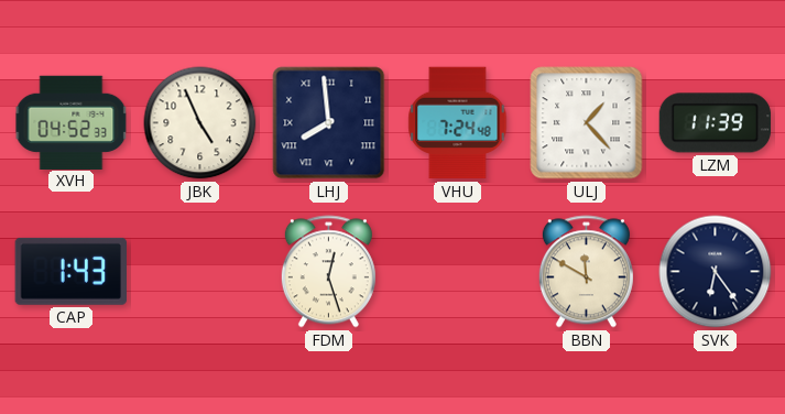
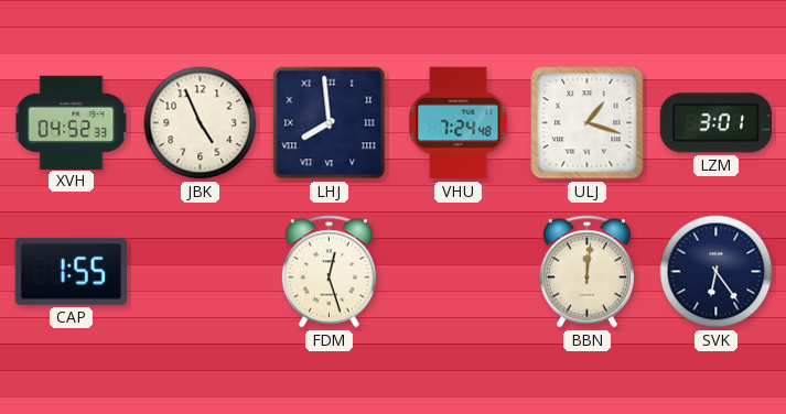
ULJ: 1:23 -> 1:18
LZM: 11:39 -> 3:01
CAP: 1:43 -> 1:55
BBN: 11:50 -> 12:01
